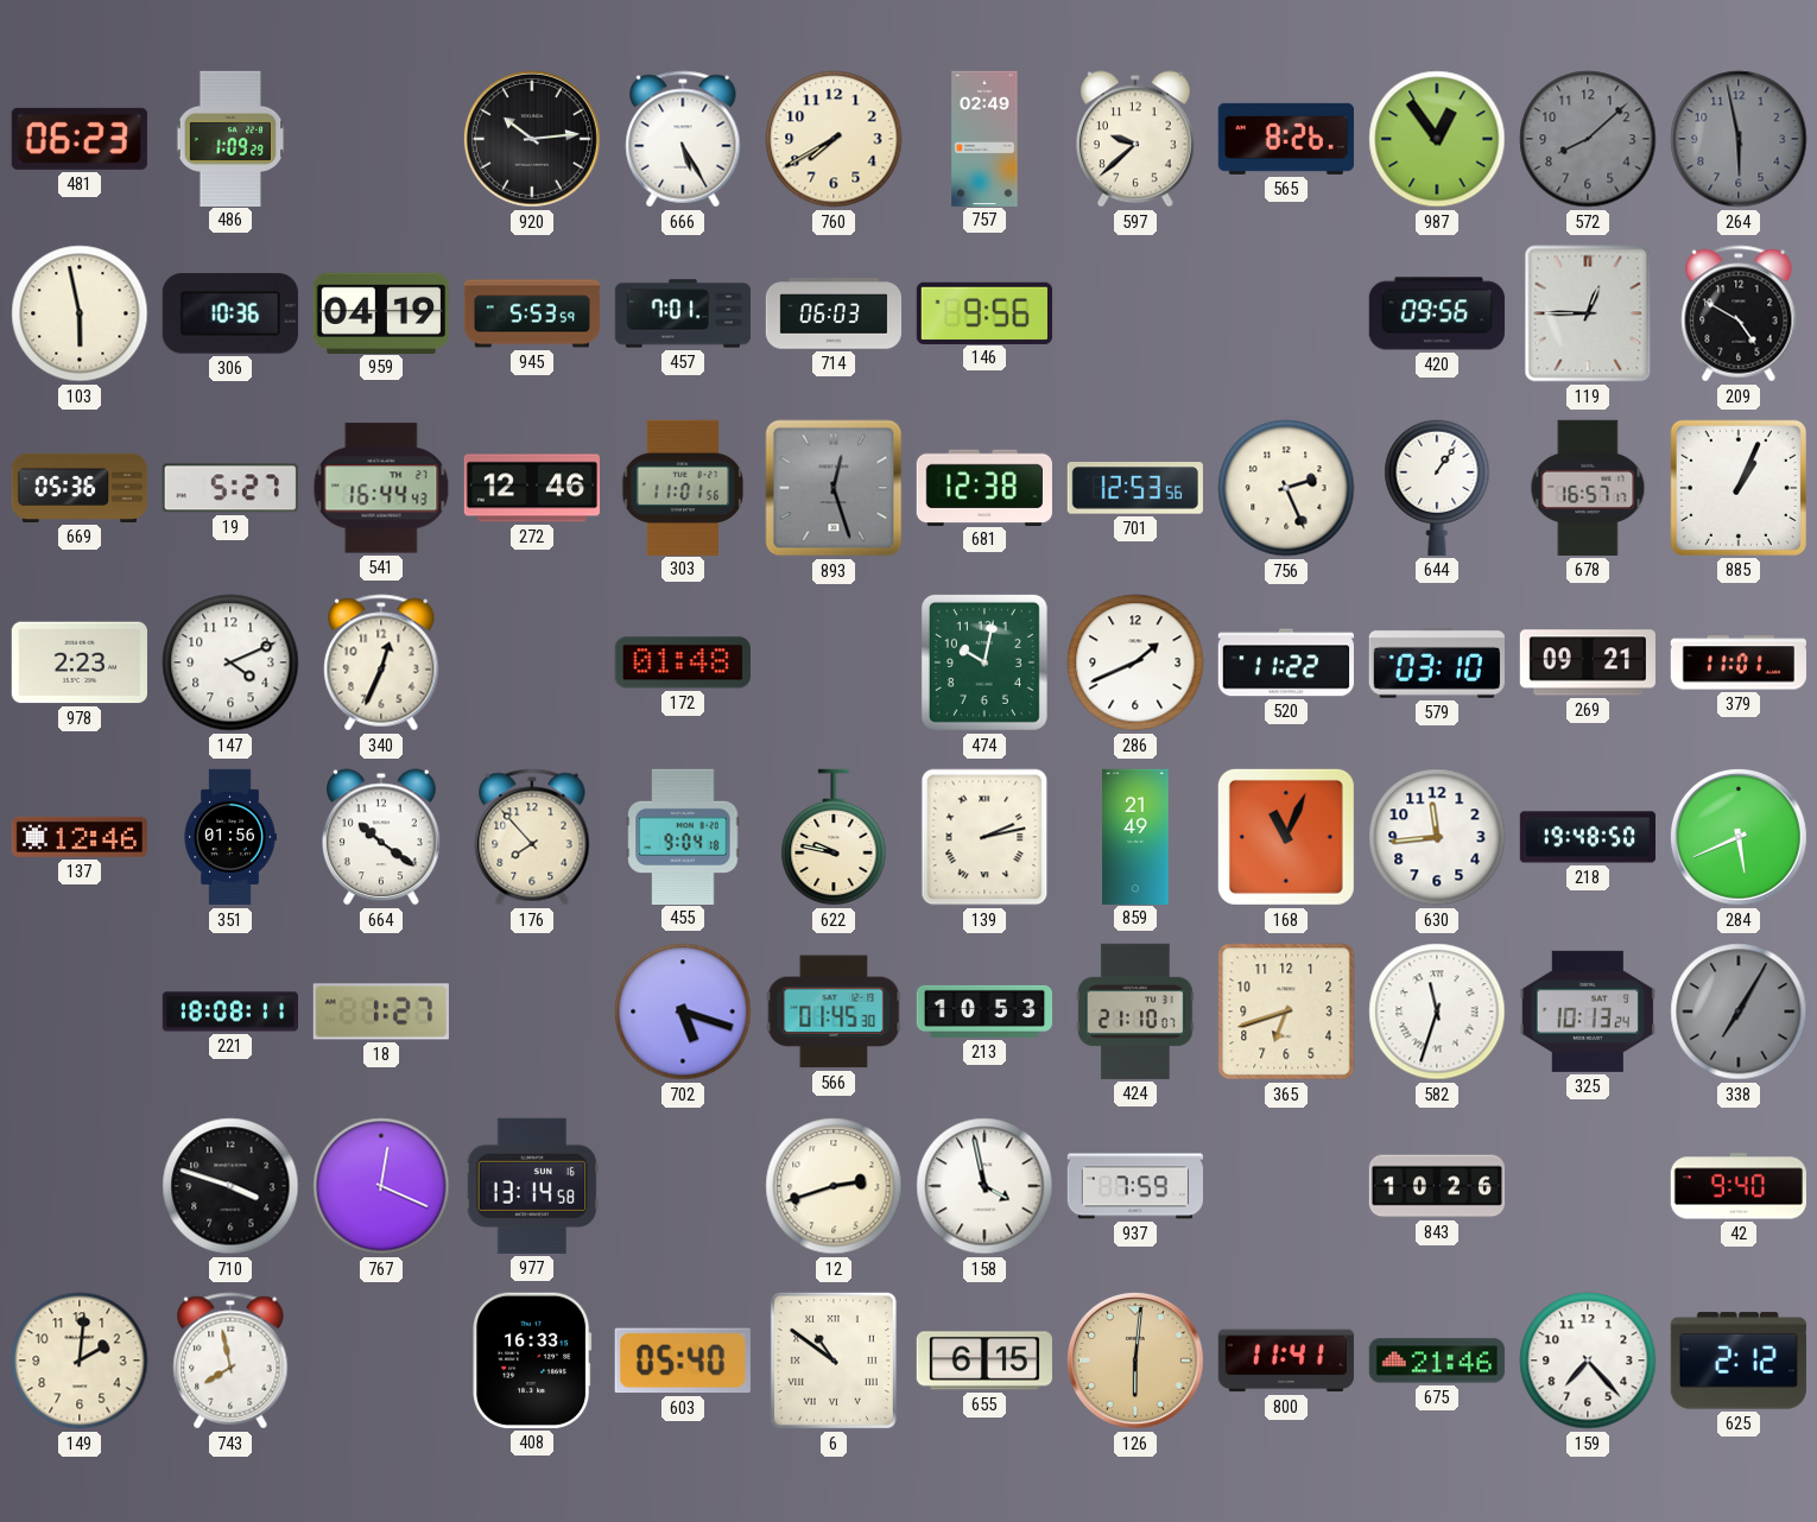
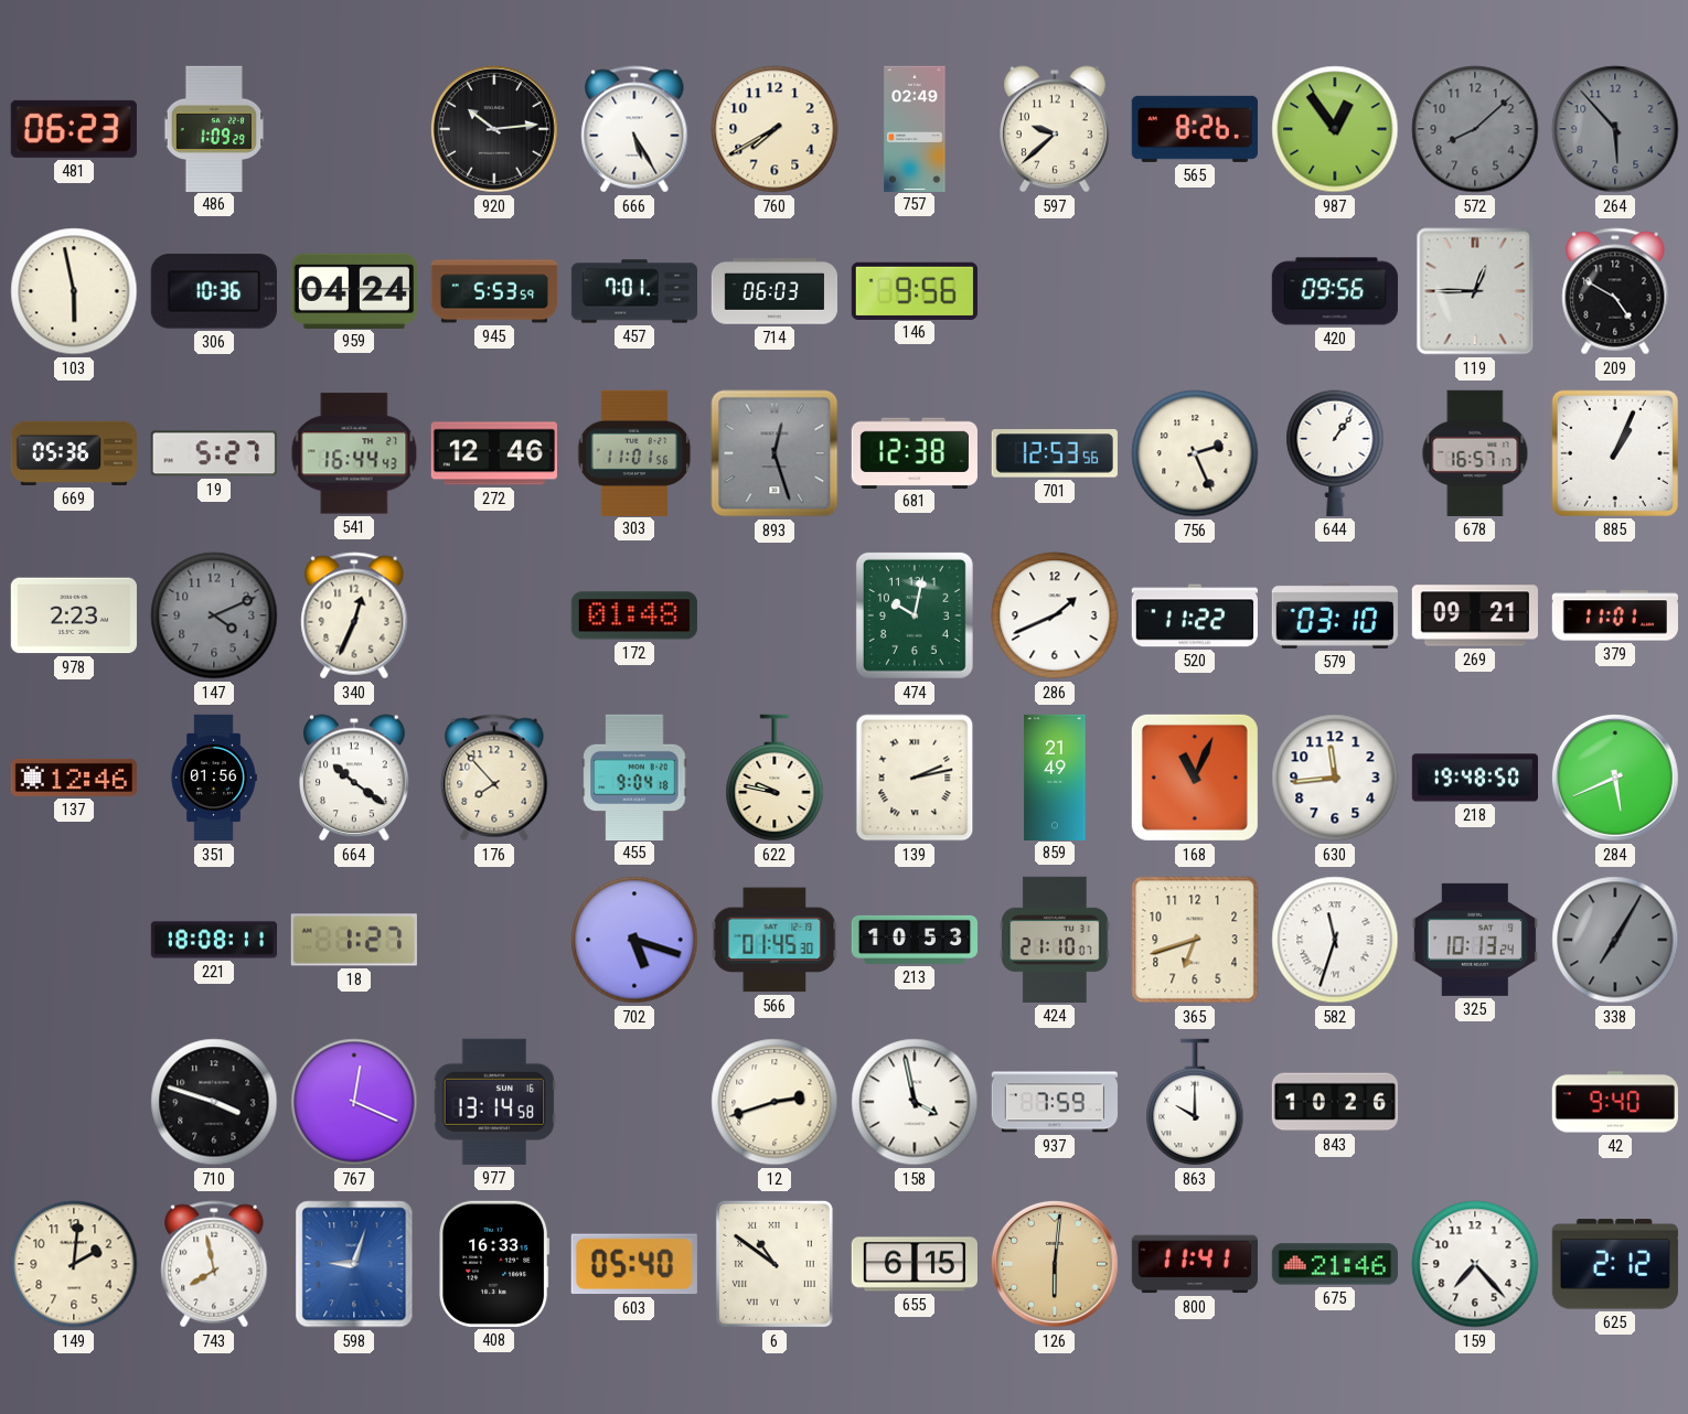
264: 5:58 -> 5:53
959: 04:19 -> 04:24
147 dial: white -> grey
863: none -> 10:00
598: none -> 9:03
